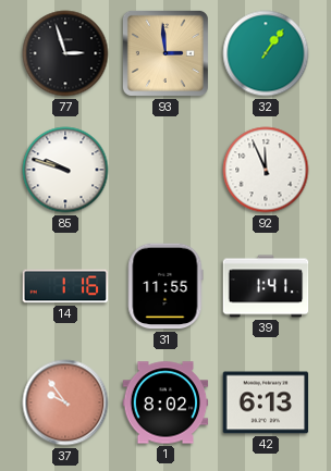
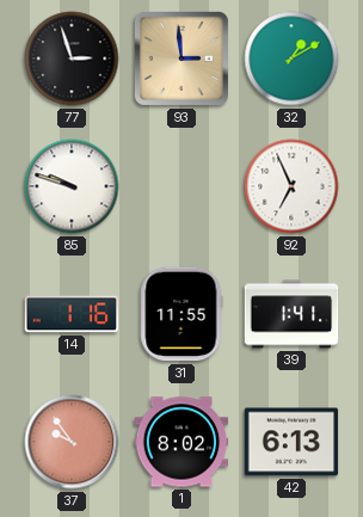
32: 1:06 -> 1:10
92: 11:56 -> 6:56
